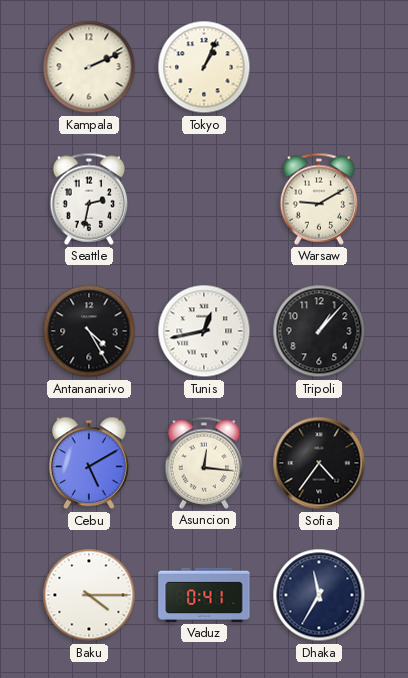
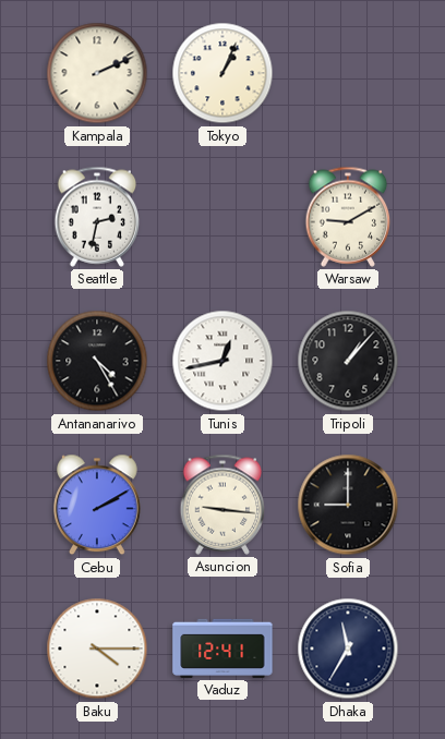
Cebu: 5:10 -> 2:10
Asuncion: 12:16 -> 9:16
Sofia: 4:36 -> 9:00
Vaduz: 0:41 -> 12:41
